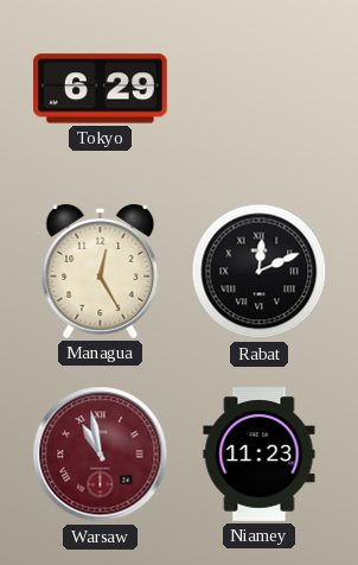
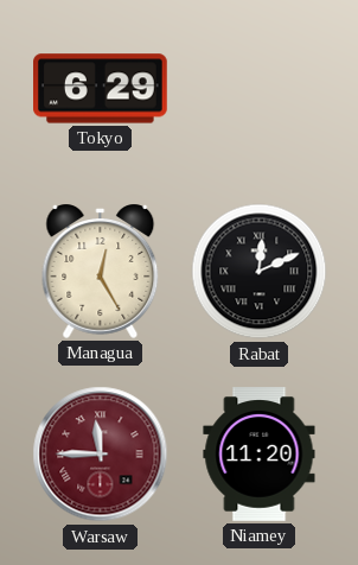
Warsaw: 10:58 -> 11:45
Niamey: 11:23 -> 11:20
